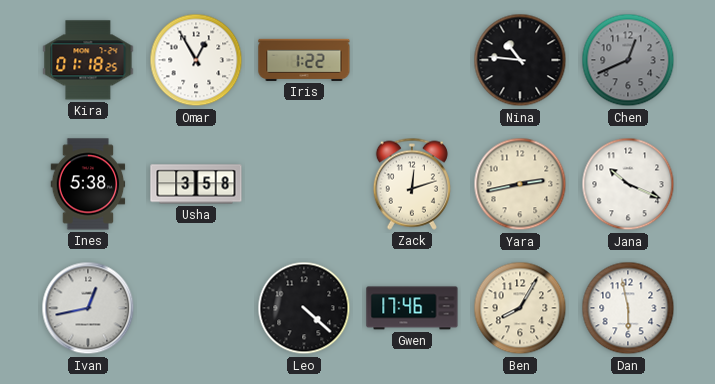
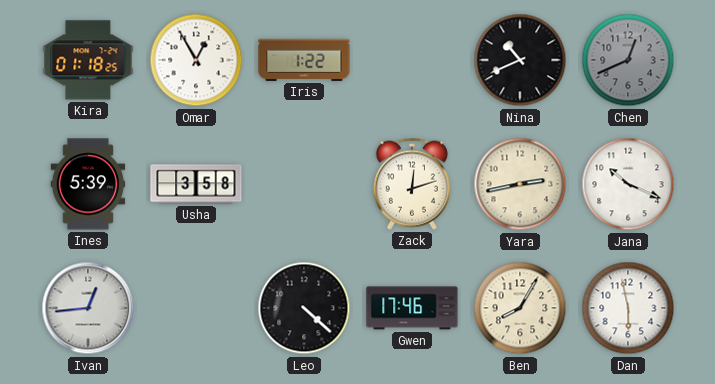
Nina: 10:46 -> 10:41
Ines: 5:38 -> 5:39
Ivan: 12:43 -> 12:44
